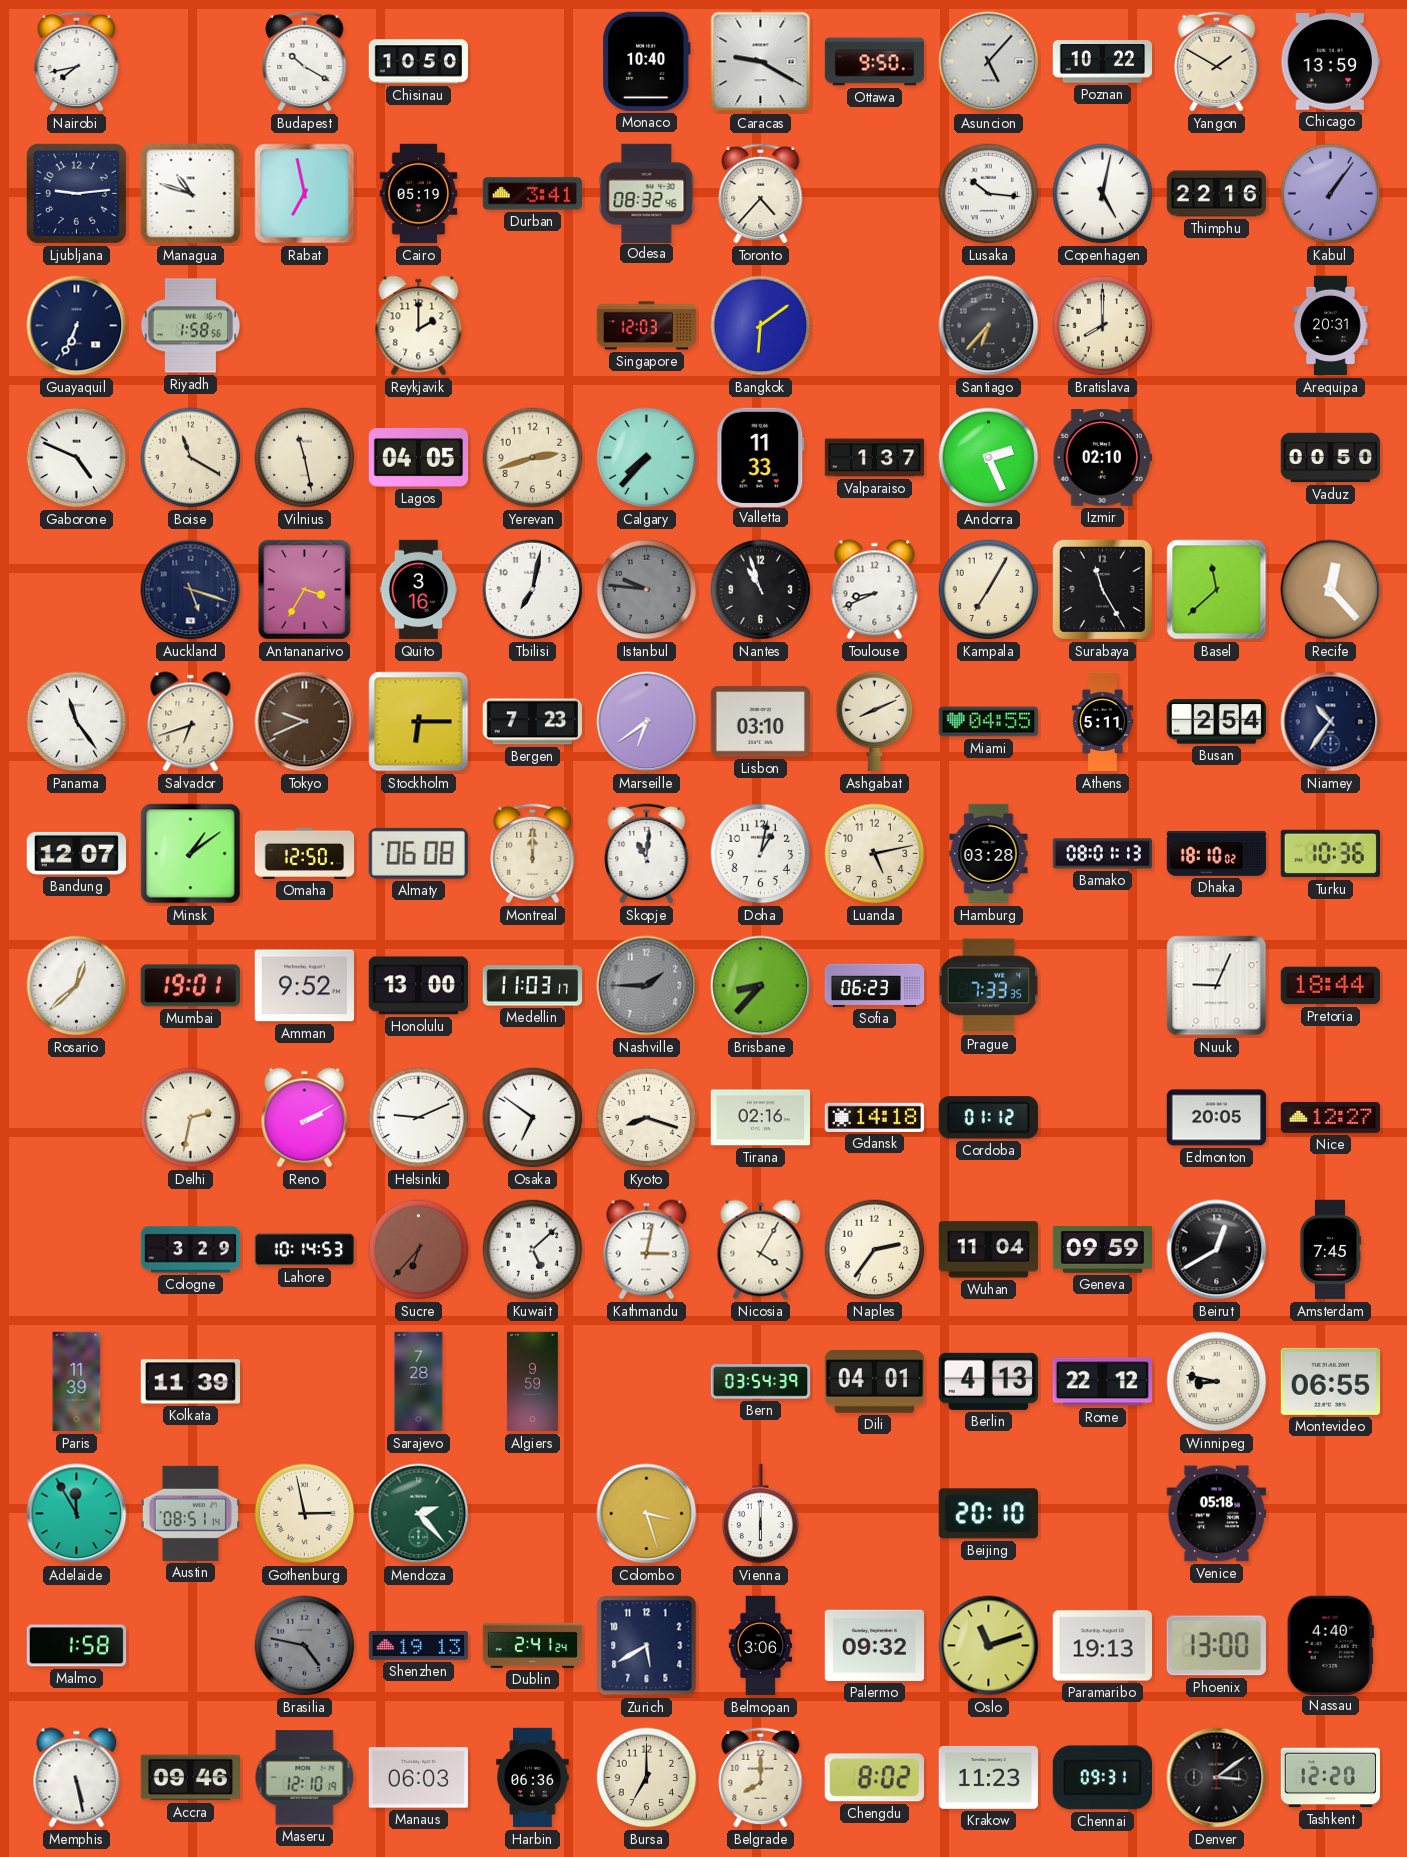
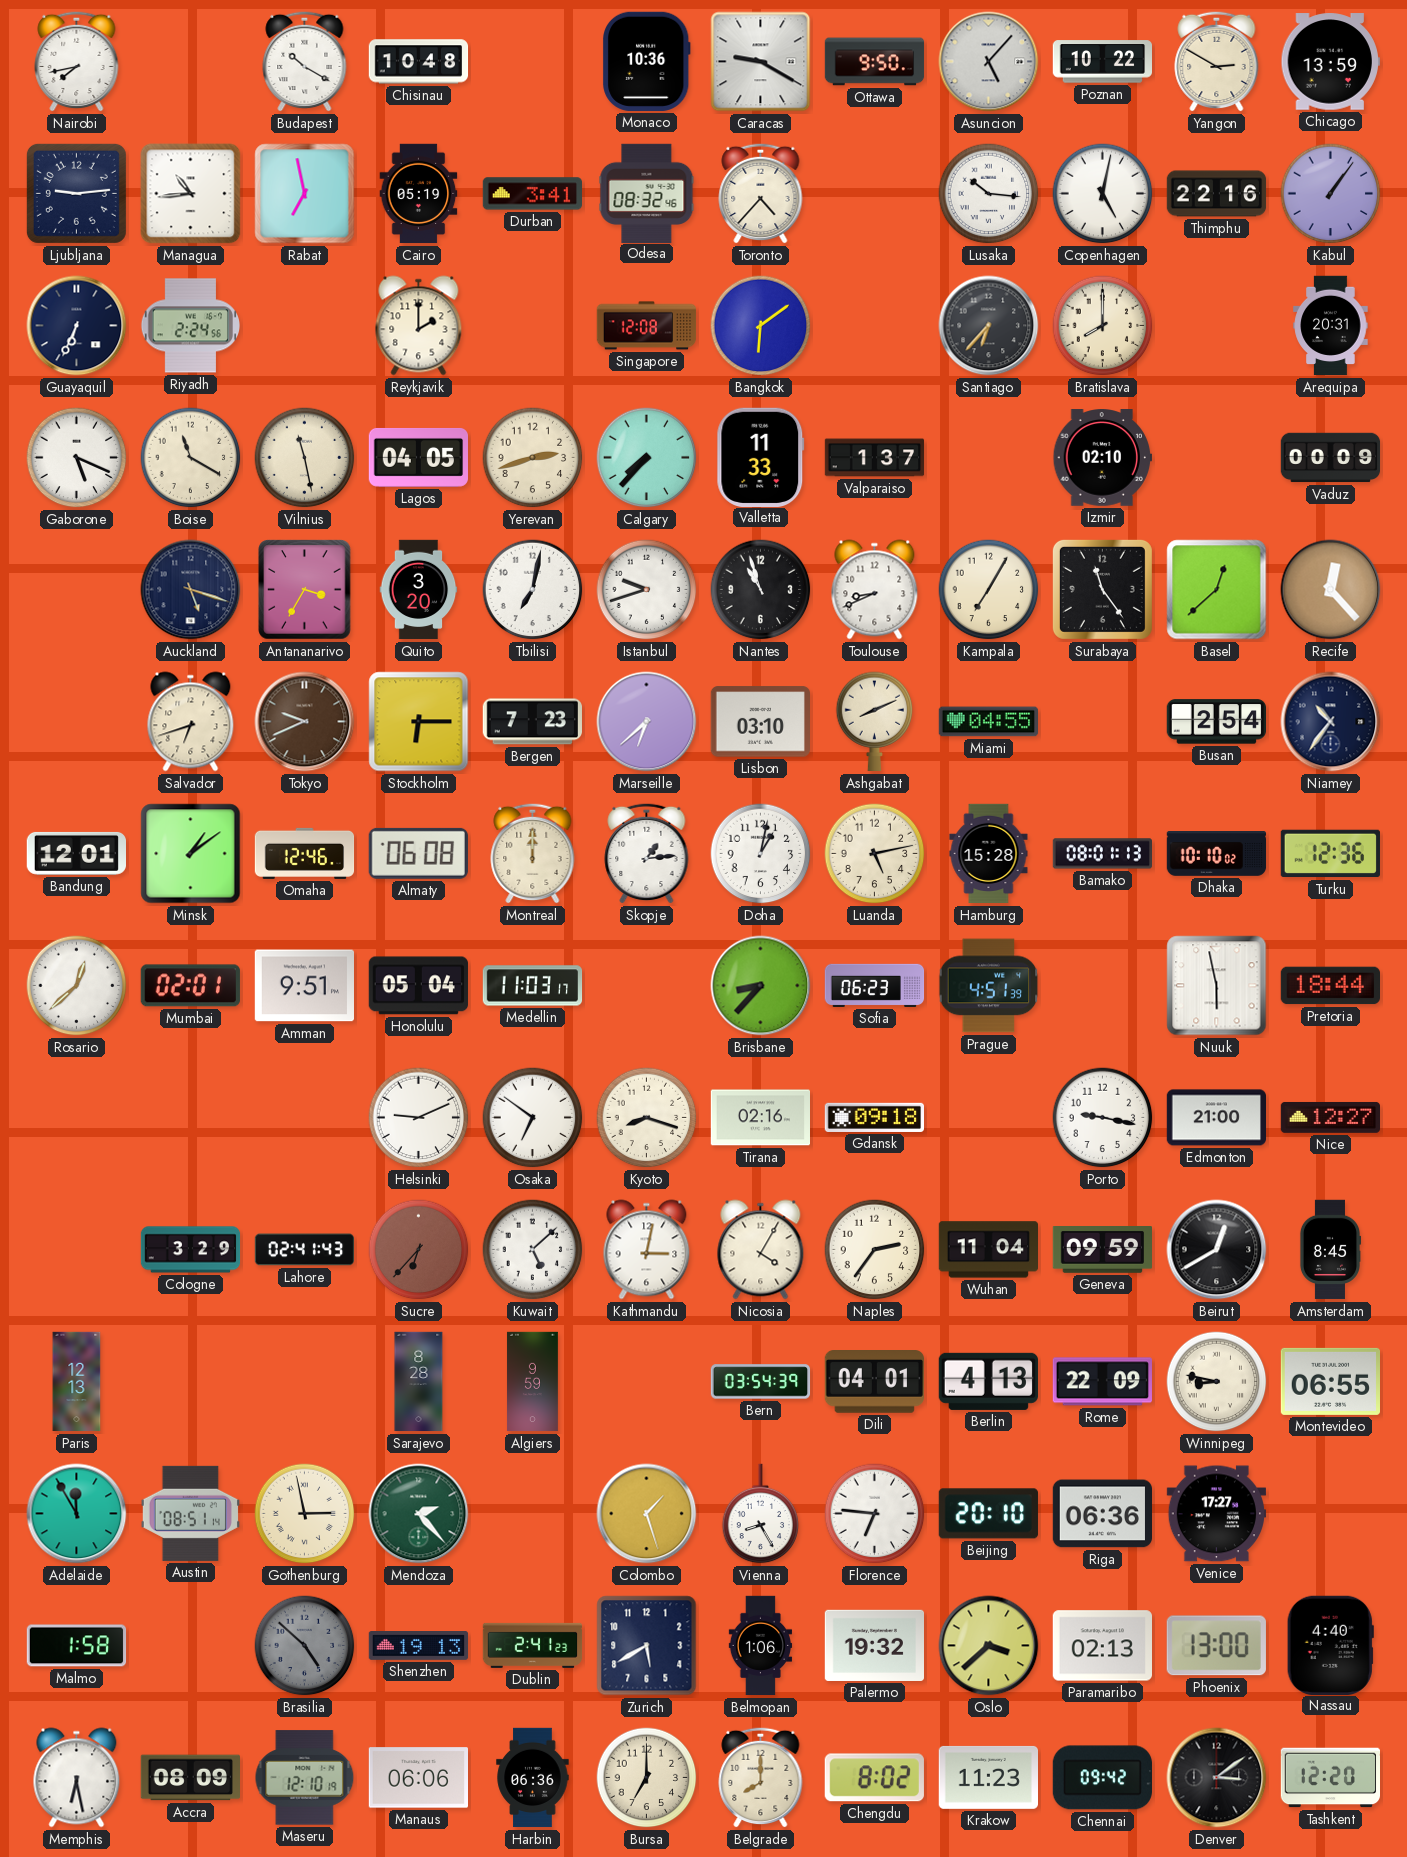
Chisinau: 10:50 -> 10:48
Monaco: 10:40 -> 10:36
Yangon: 1:50 -> 2:50
Managua: 10:48 -> 10:44
Riyadh: 1:58 -> 2:24
Singapore: 12:03 -> 12:08
Gaborone: 4:49 -> 5:19
Andorra: 2:26 -> none
Vaduz: 00:50 -> 00:09
Quito: 3:16 -> 3:20
Istanbul: 9:46 -> 9:42
Istanbul dial: grey -> white
Surabaya: 11:25 -> 11:24
Basel: 11:38 -> 12:38
Panama: 11:24 -> none
Marseille: 6:39 -> 6:38
Athens: 5:11 -> none
Bandung: 12:07 -> 12:01
Omaha: 12:50 -> 12:46
Skopje: 11:01 -> 1:14
Hamburg: 03:28 -> 15:28
Dhaka: 18:10 -> 10:10
Turku: 10:36 -> 12:36
Mumbai: 19:01 -> 02:01
Amman: 9:52 -> 9:51
Honolulu: 13:00 -> 05:04
Nashville: 1:45 -> none
Prague: 7:33 -> 4:51
Nuuk: 9:04 -> 5:58
Delhi: 2:32 -> none
Reno: 2:10 -> none
Gdansk: 14:18 -> 09:18
Cordoba: 01:12 -> none
Porto: none -> 9:17
Edmonton: 20:05 -> 21:00
Lahore: 10:14 -> 02:41
Amsterdam: 7:45 -> 8:45
Paris: 11:39 -> 12:13
Kolkata: 11:39 -> none
Sarajevo: 7:28 -> 8:28
Rome: 22:12 -> 22:09
Colombo: 3:27 -> 1:27
Vienna: 6:00 -> 8:25
Florence: none -> 6:46
Riga: none -> 06:36
Venice: 05:18 -> 17:27
Brasilia: 4:47 -> 4:52
Dublin: 2:41:24 -> 2:41:23
Belmopan: 3:06 -> 1:06
Palermo: 09:32 -> 19:32
Oslo: 11:12 -> 3:38
Paramaribo: 19:13 -> 02:13
Memphis: 5:28 -> 6:28
Accra: 09:46 -> 08:09
Manaus: 06:03 -> 06:06
Chennai: 09:31 -> 09:42
